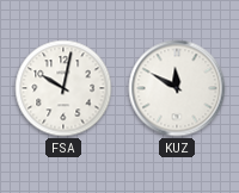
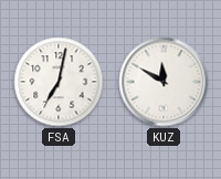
FSA: 10:02 -> 7:02
